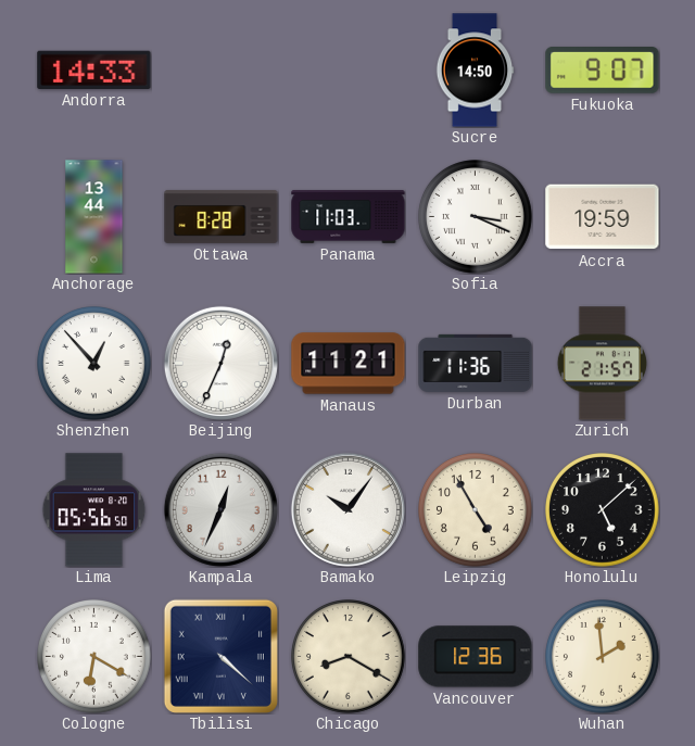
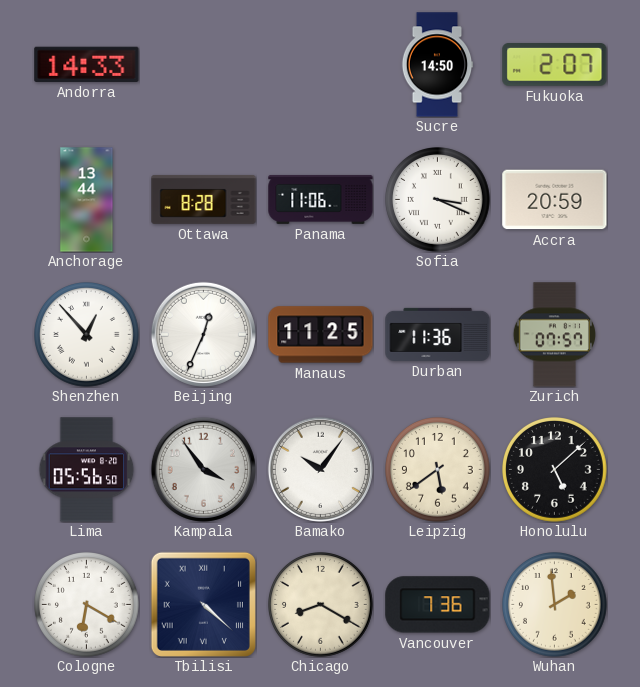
Fukuoka: 9:07 -> 2:07
Panama: 11:03 -> 11:06
Accra: 19:59 -> 20:59
Manaus: 11:21 -> 11:25
Zurich: 21:57 -> 07:57
Kampala: 12:34 -> 3:54
Leipzig: 4:55 -> 5:39
Vancouver: 12:36 -> 7:36
